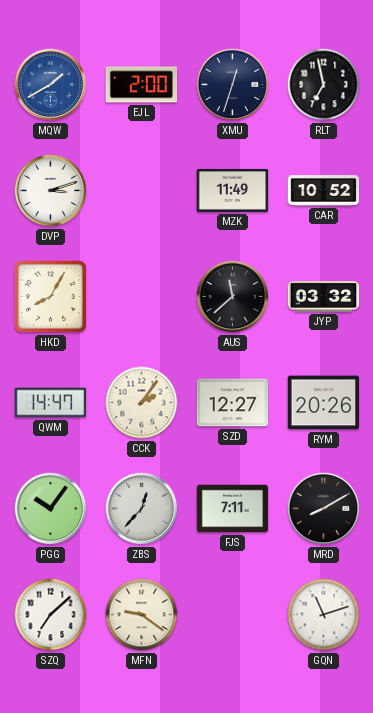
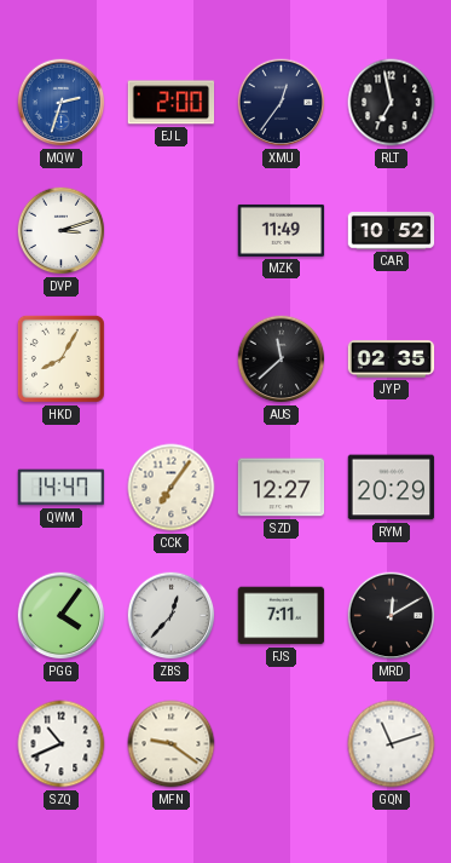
MQW: 1:40 -> 2:33
XMU: 12:33 -> 12:36
JYP: 03:32 -> 02:35
CCK: 2:06 -> 7:06
RYM: 20:26 -> 20:29
PGG: 10:06 -> 4:06
MRD: 8:10 -> 12:10
SZQ: 7:08 -> 10:41
